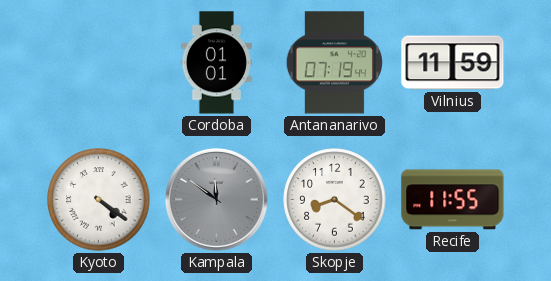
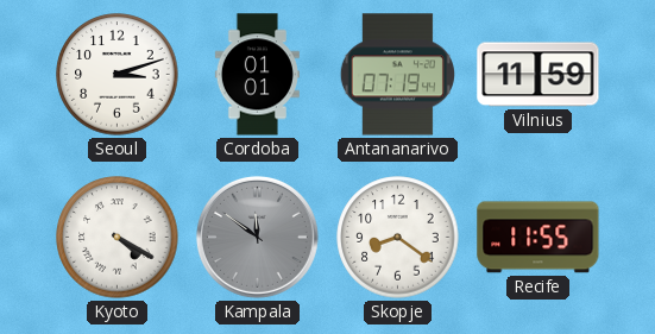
Seoul: none -> 3:12
Kyoto: 4:21 -> 4:20
